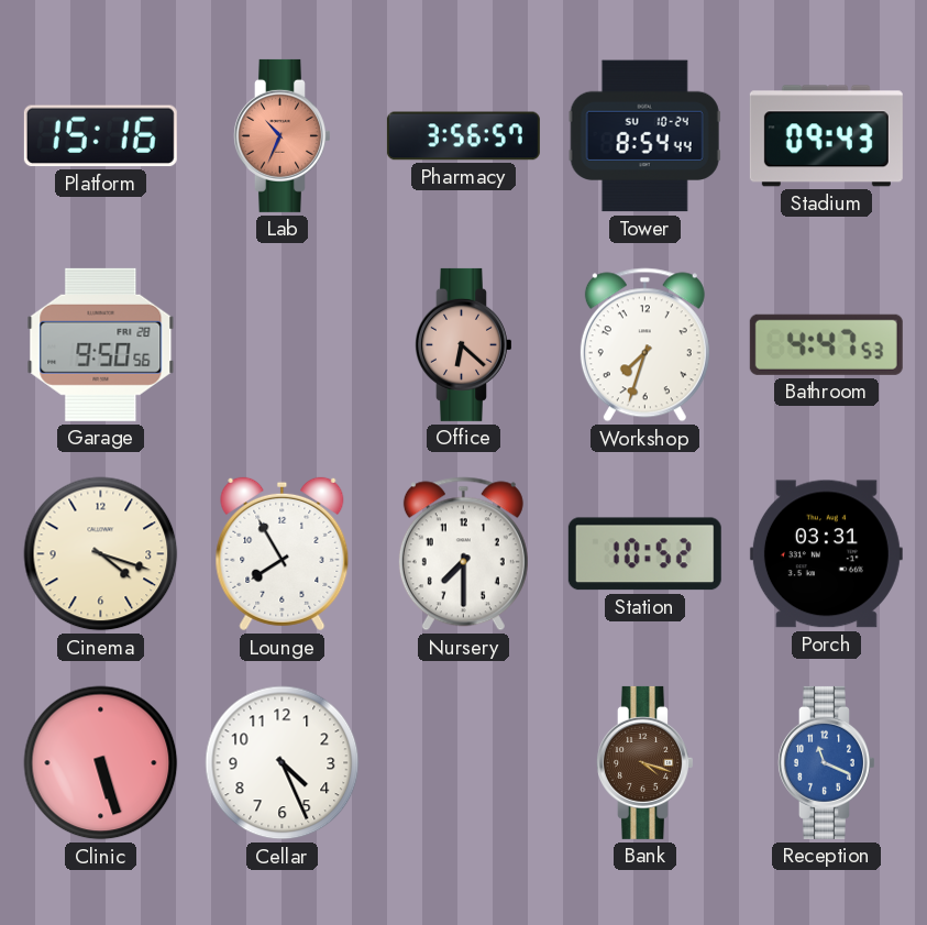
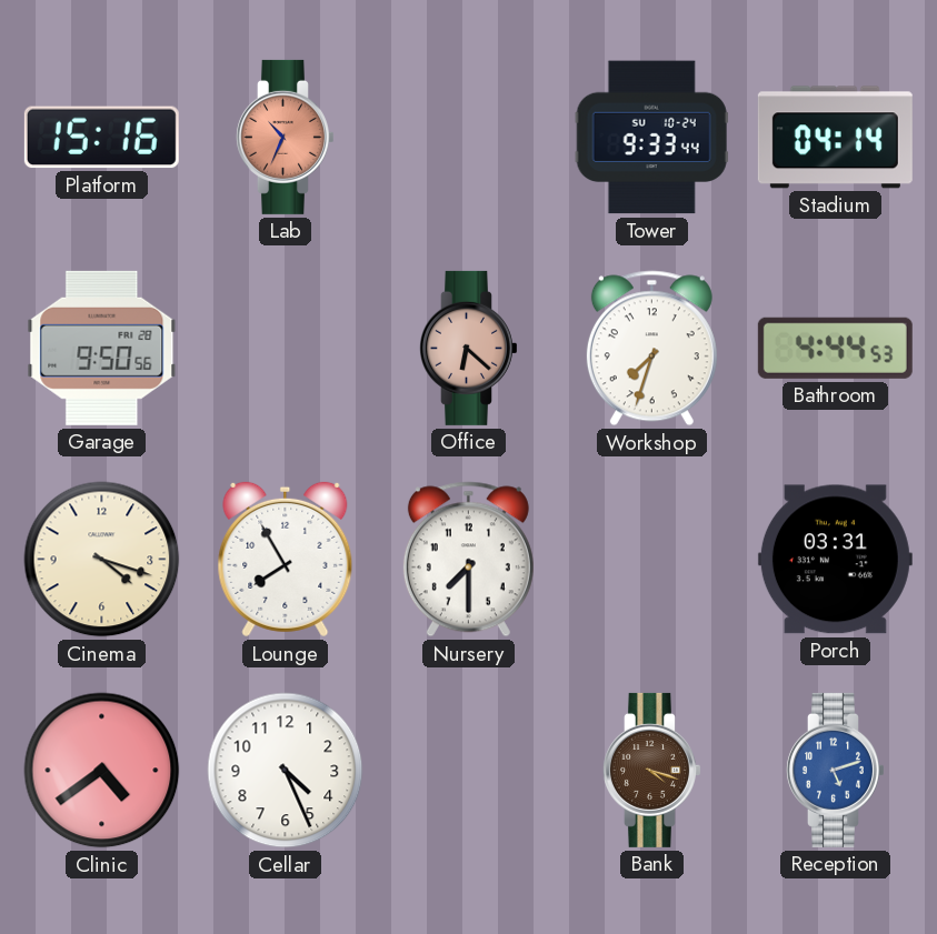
Pharmacy: 3:56 -> none
Tower: 8:54 -> 9:33
Stadium: 09:43 -> 04:14
Bathroom: 4:47 -> 4:44
Station: 10:52 -> none
Clinic: 5:27 -> 4:39
Reception: 11:19 -> 5:12
